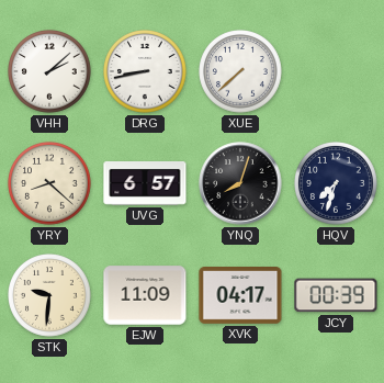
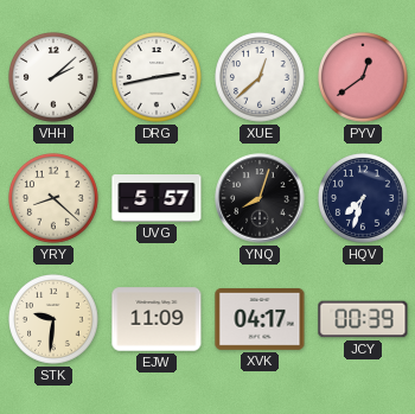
DRG: 8:43 -> 2:43
XUE: 7:38 -> 12:38
PYV: none -> 12:39
UVG: 6:57 -> 5:57
